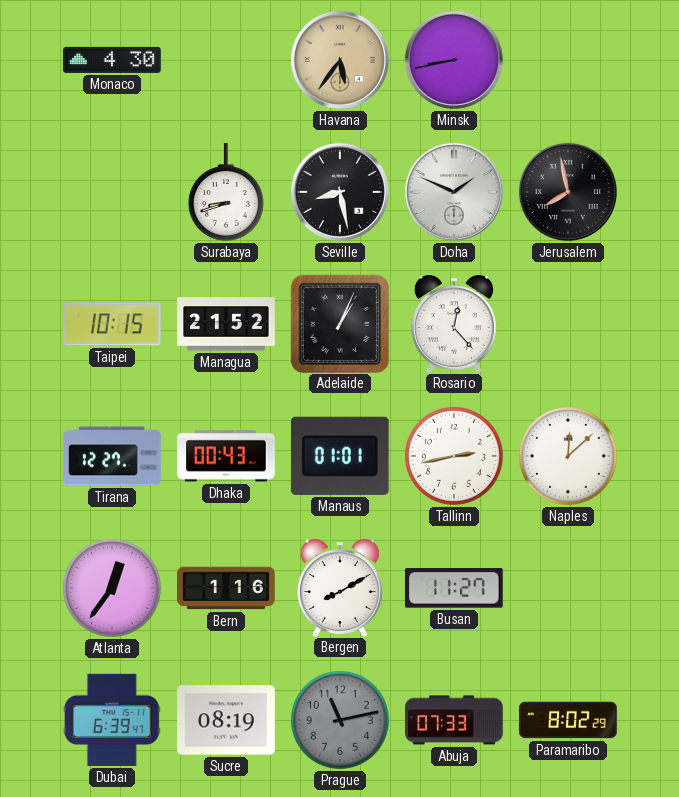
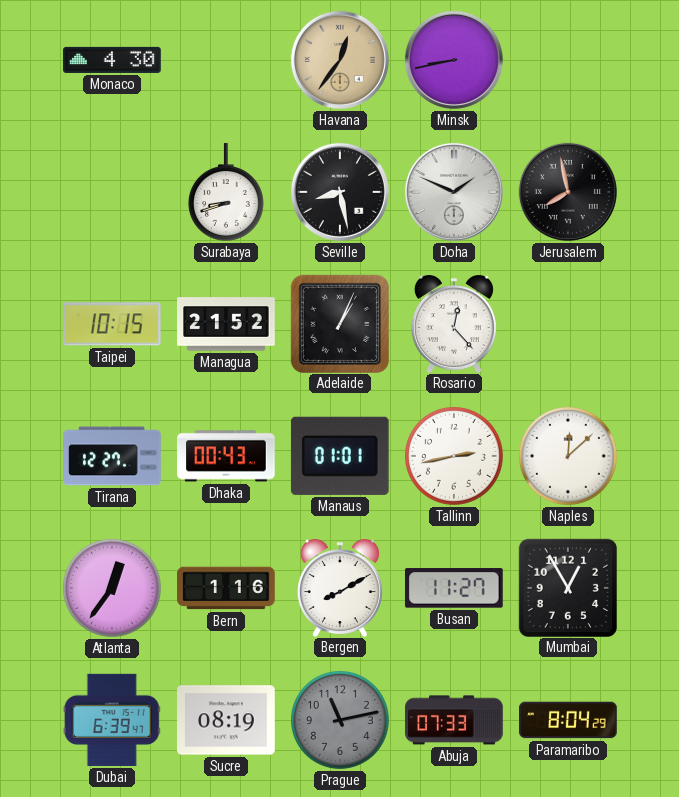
Havana: 5:36 -> 12:36
Mumbai: none -> 12:55
Paramaribo: 8:02 -> 8:04
